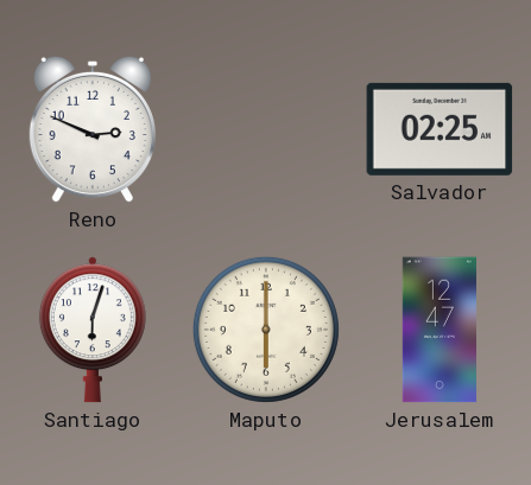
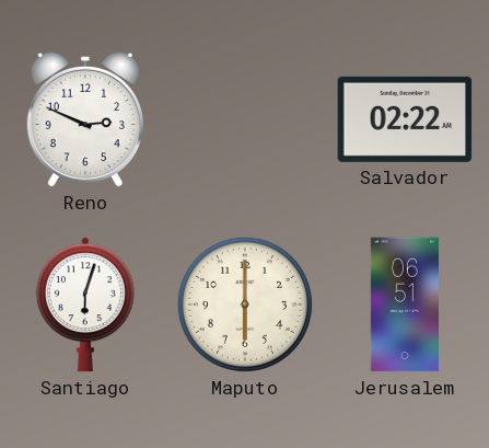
Salvador: 02:25 -> 02:22
Jerusalem: 12:47 -> 06:51
